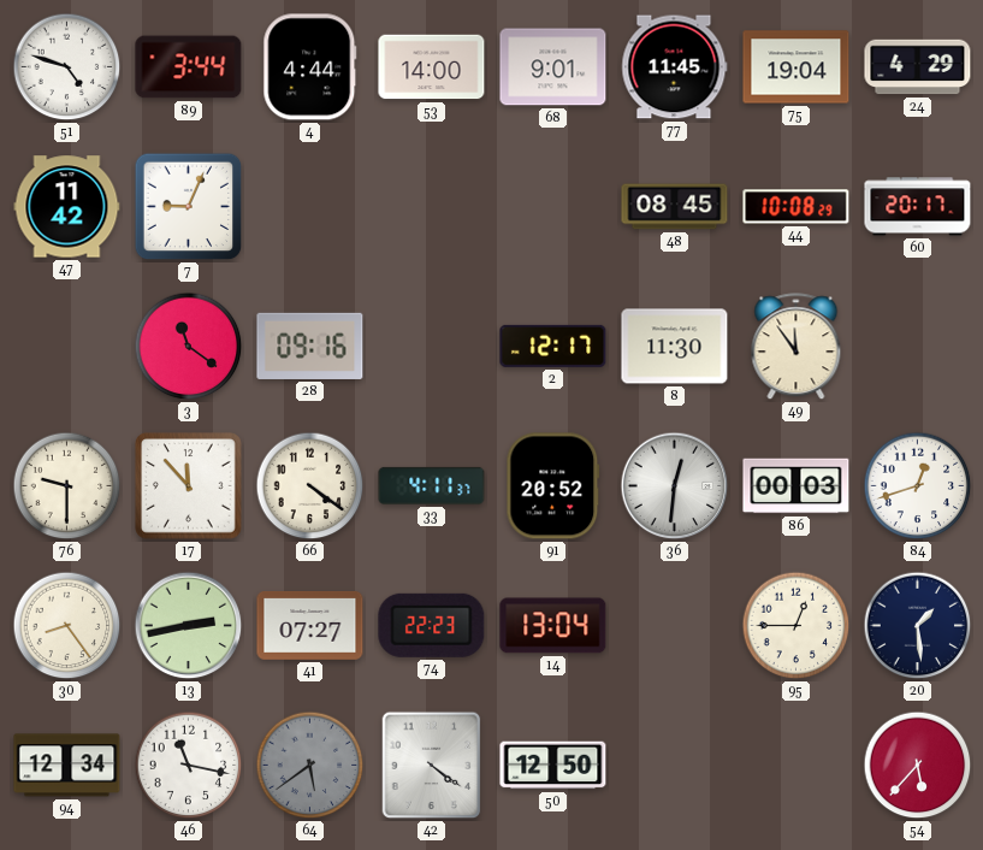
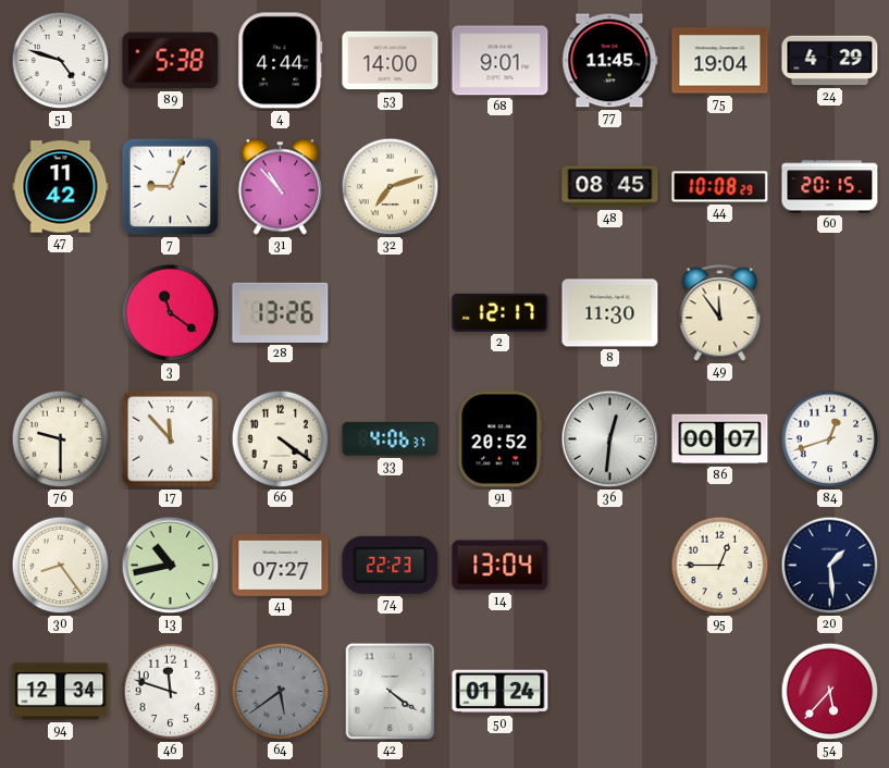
89: 3:44 -> 5:38
31: none -> 10:53
32: none -> 7:12
60: 20:17 -> 20:15
28: 09:16 -> 13:26
33: 4:11 -> 4:06
86: 00:03 -> 00:07
13: 2:43 -> 10:43
46: 11:17 -> 11:48
50: 12:50 -> 01:24
